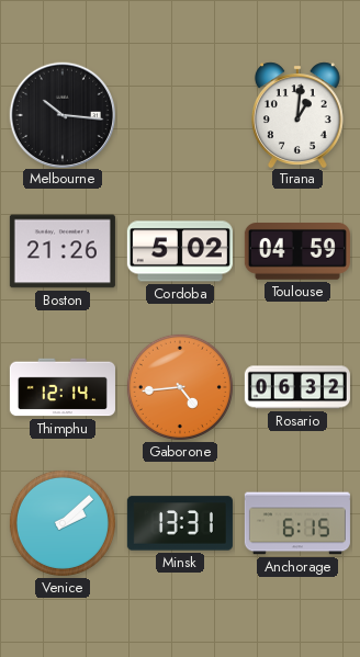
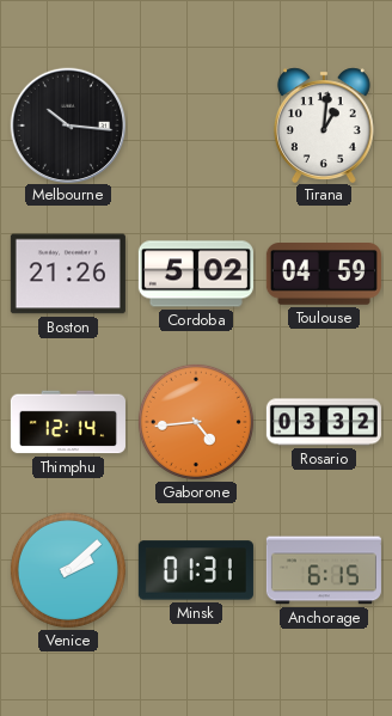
Rosario: 06:32 -> 03:32
Minsk: 13:31 -> 01:31
